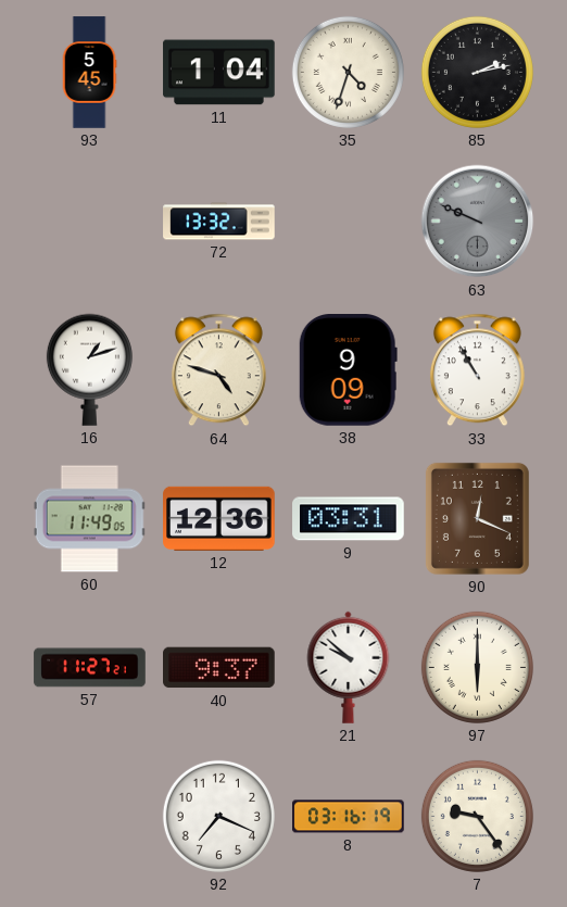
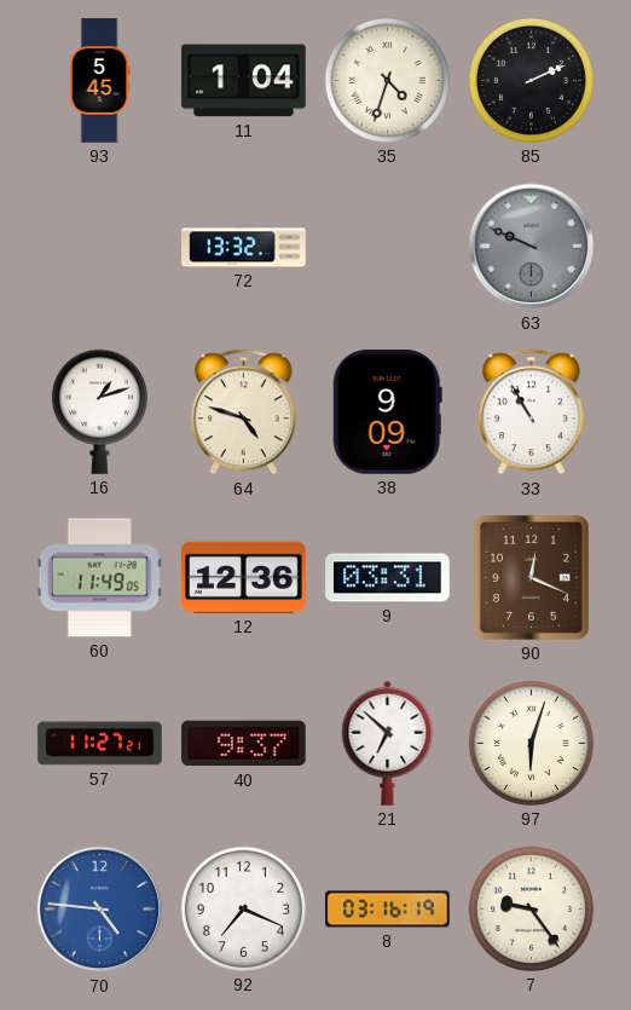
85: 2:13 -> 2:11
21: 9:52 -> 6:52
97: 6:00 -> 6:03
70: none -> 4:46
